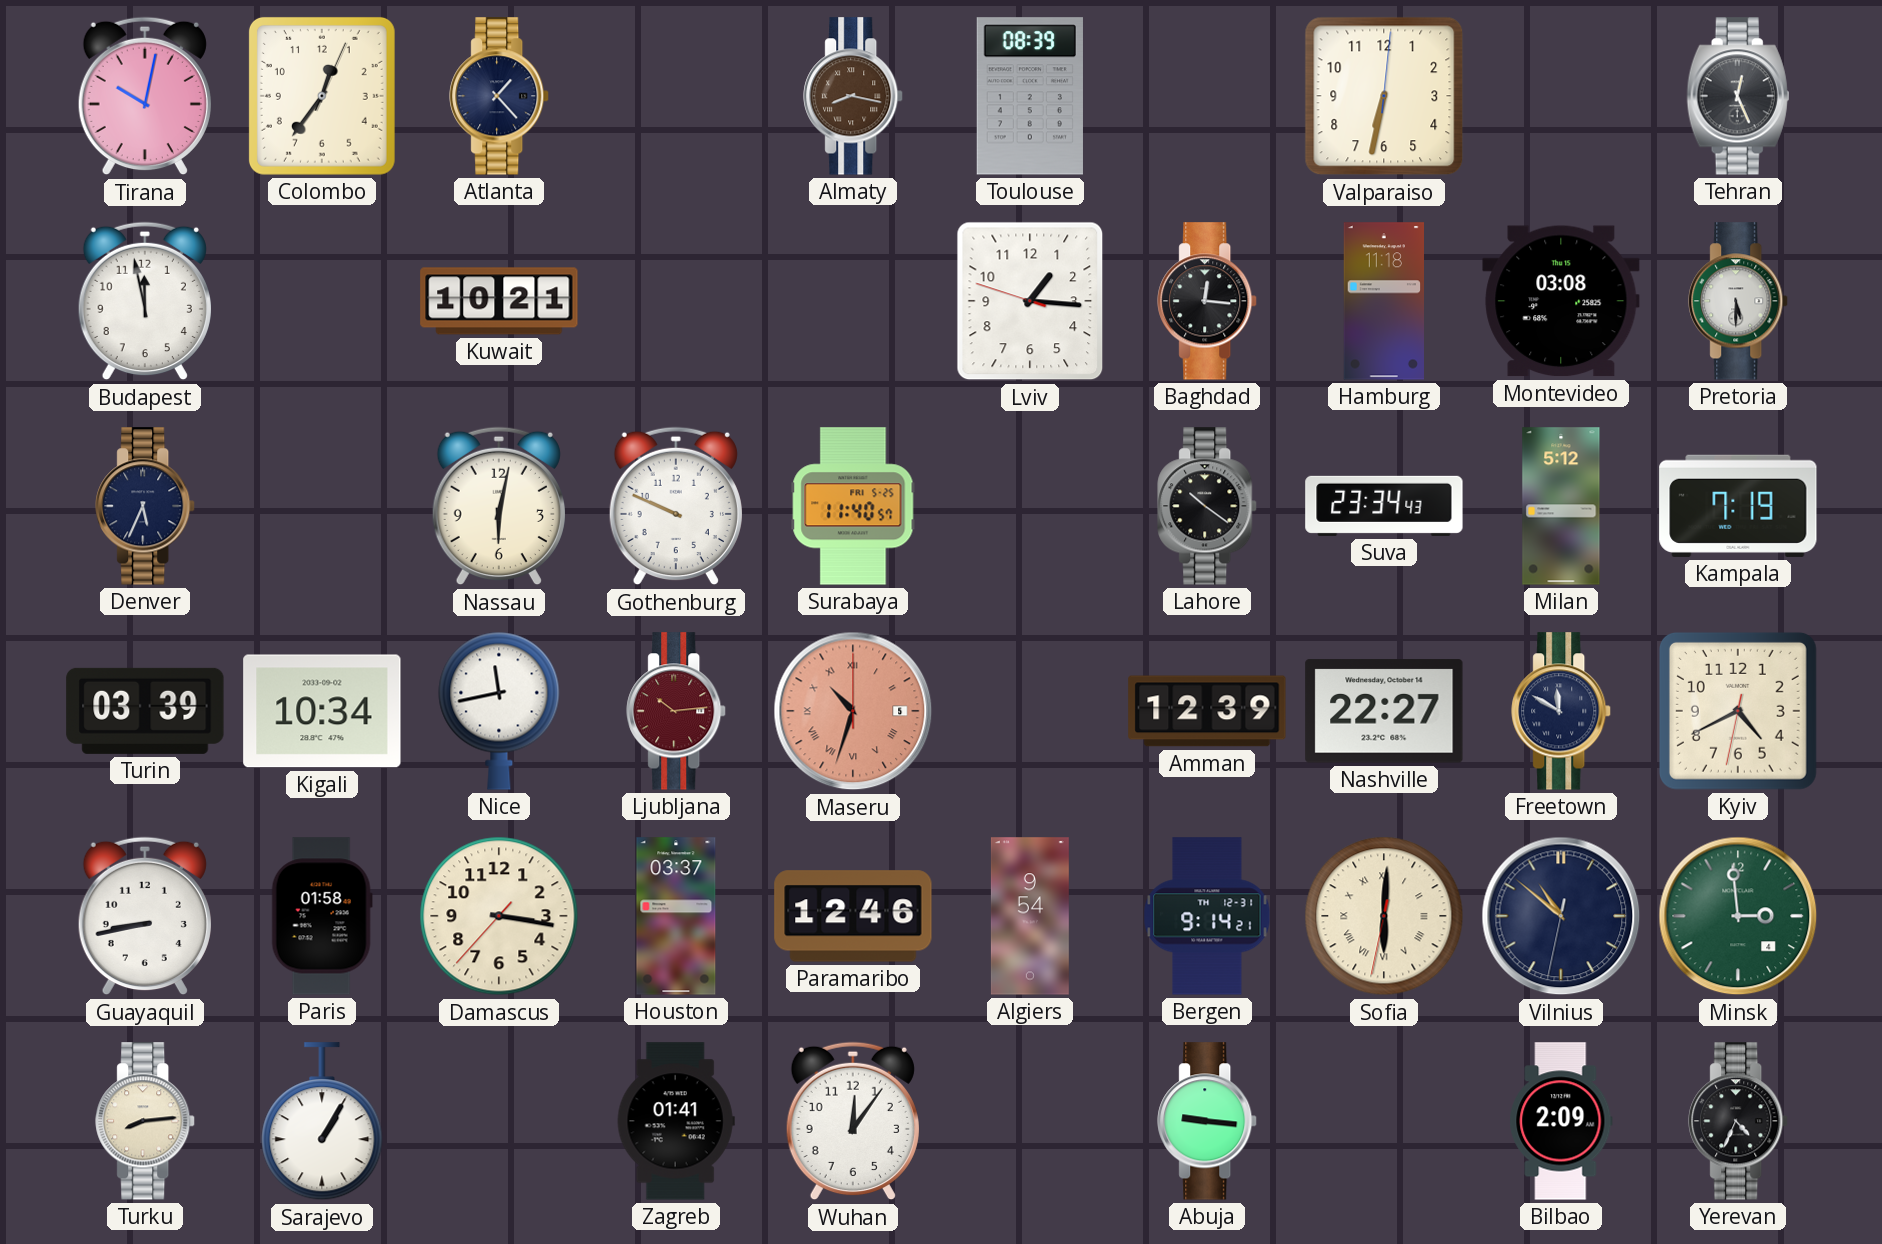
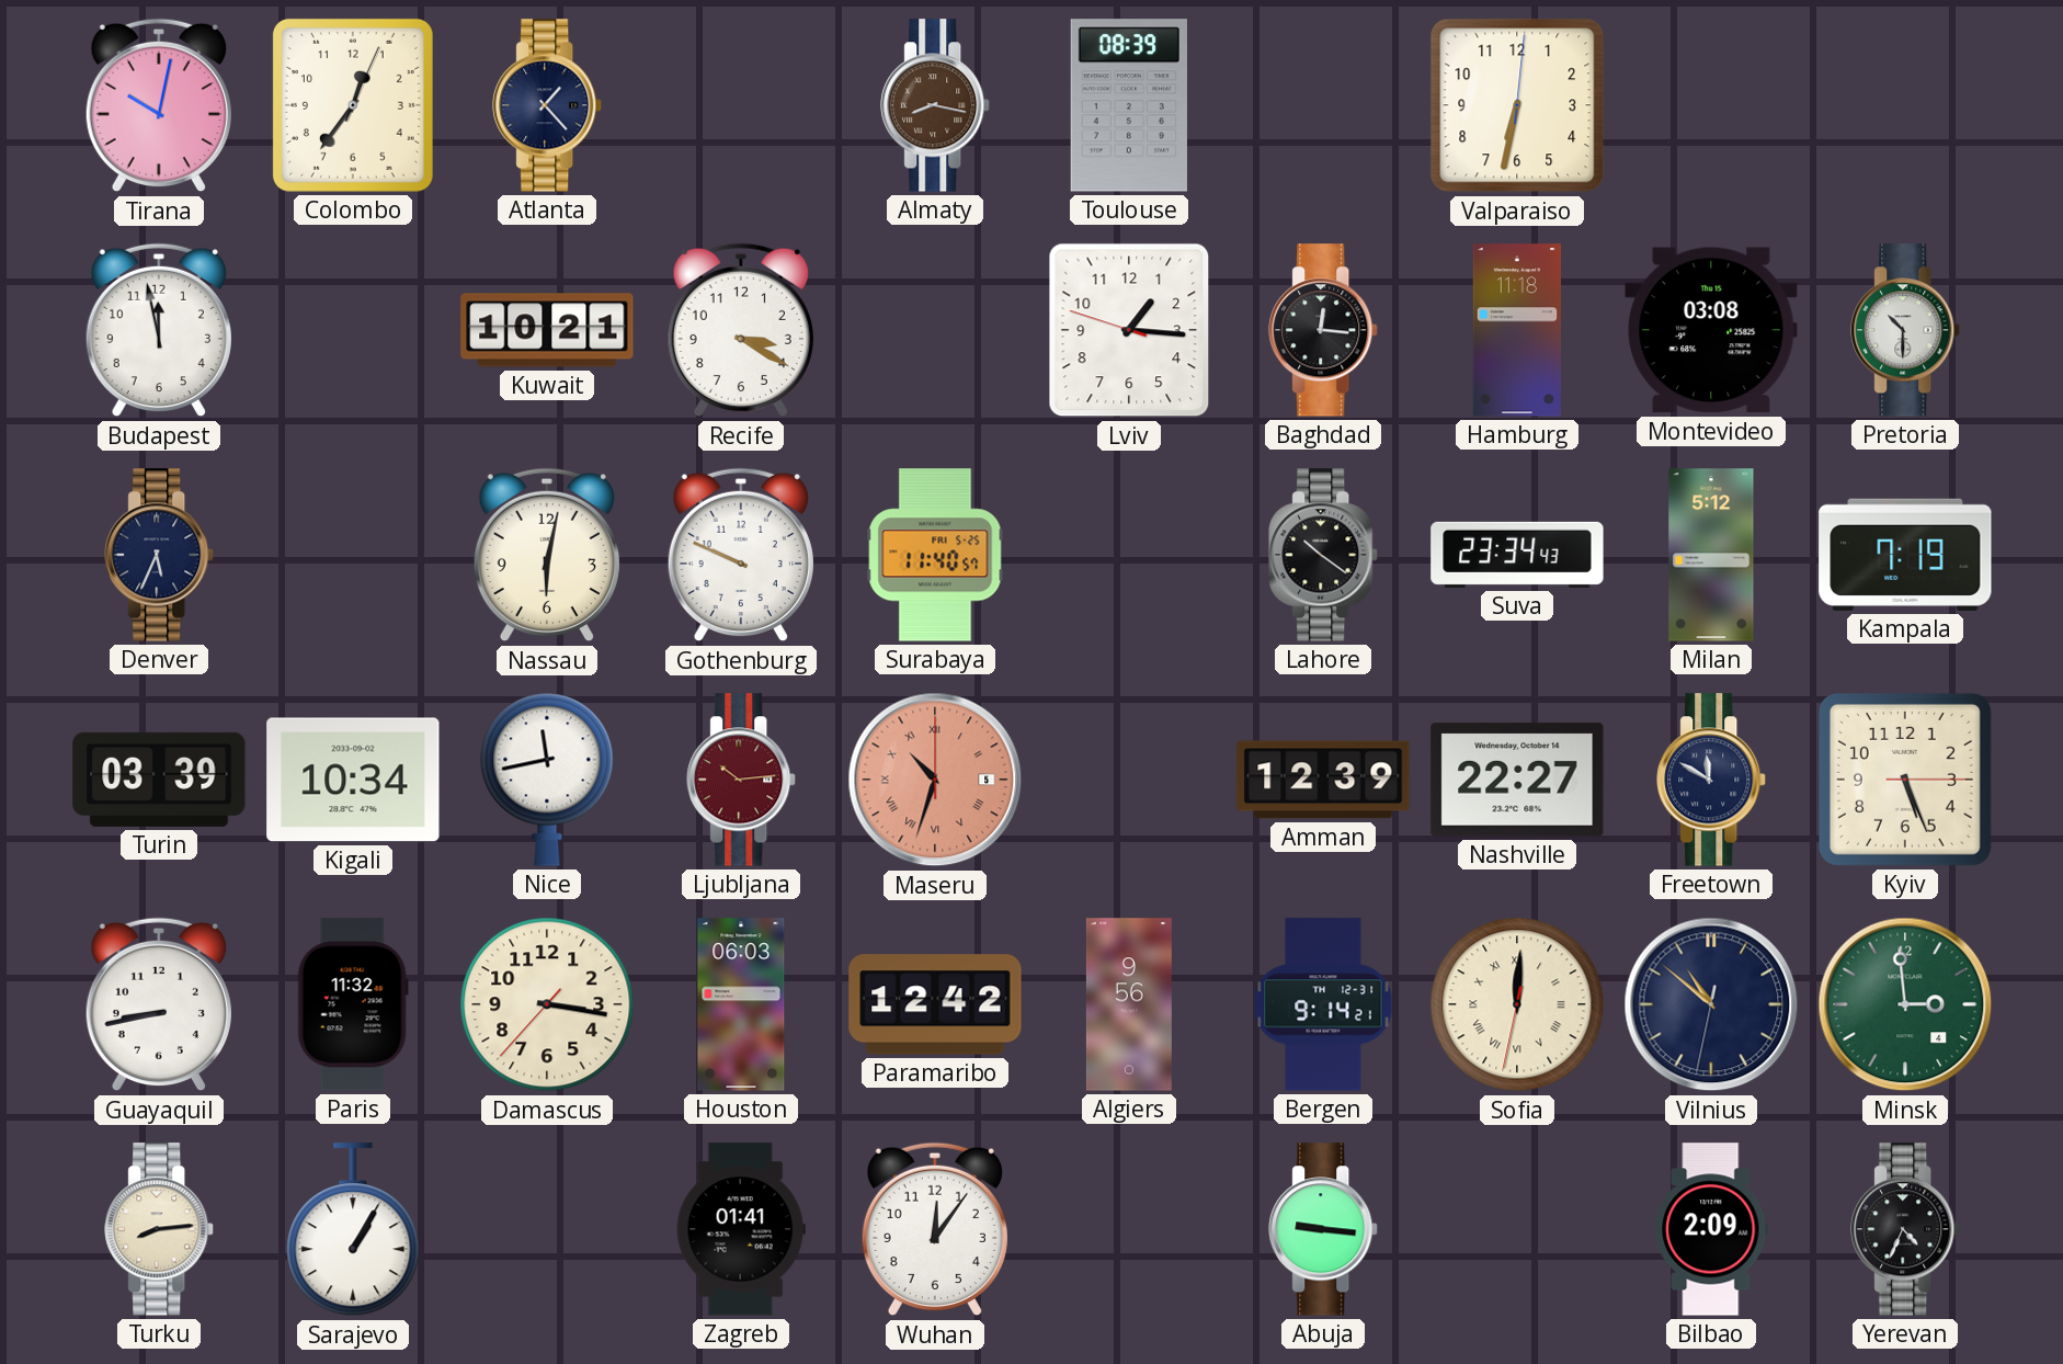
Tehran: 12:26 -> none
Recife: none -> 3:20
Pretoria: 5:30 -> 10:30
Kyiv: 4:40 -> 5:26
Paris: 01:58 -> 11:32
Houston: 03:37 -> 06:03
Paramaribo: 12:46 -> 12:42
Algiers: 9:54 -> 9:56
Sofia: 6:00 -> 12:00
